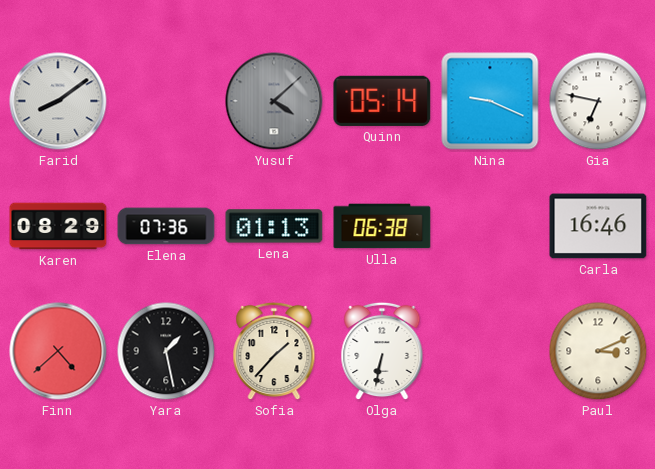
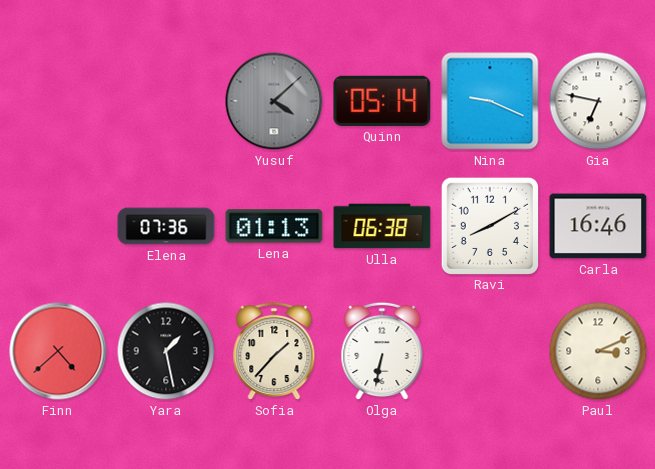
Farid: 8:09 -> none
Karen: 08:29 -> none
Ravi: none -> 8:10
